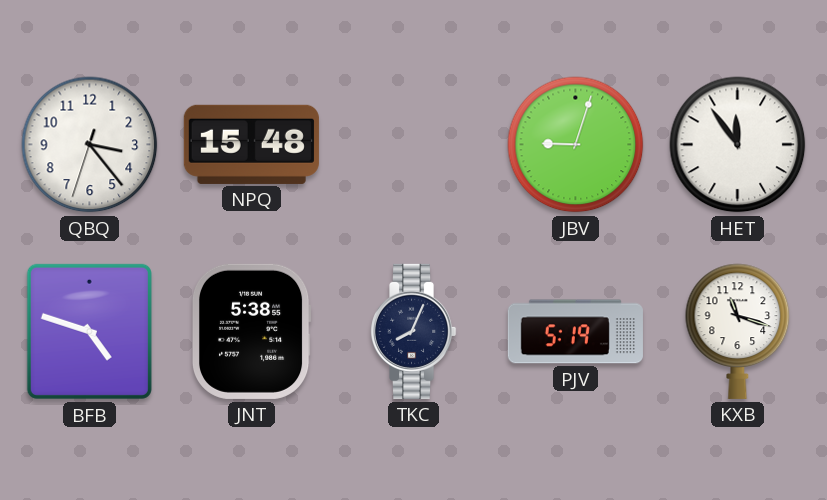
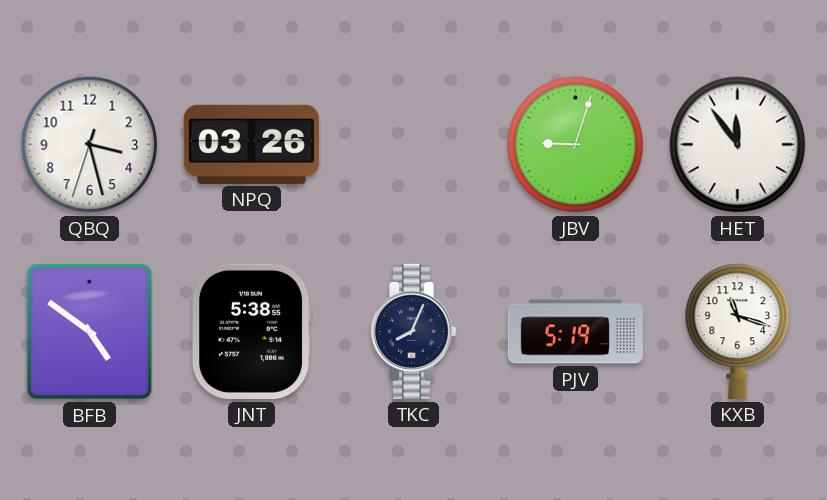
QBQ: 3:23 -> 3:27
NPQ: 15:48 -> 03:26
BFB: 4:48 -> 4:51
